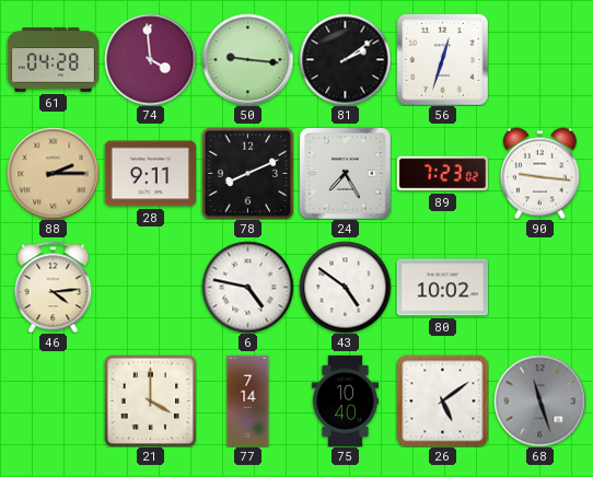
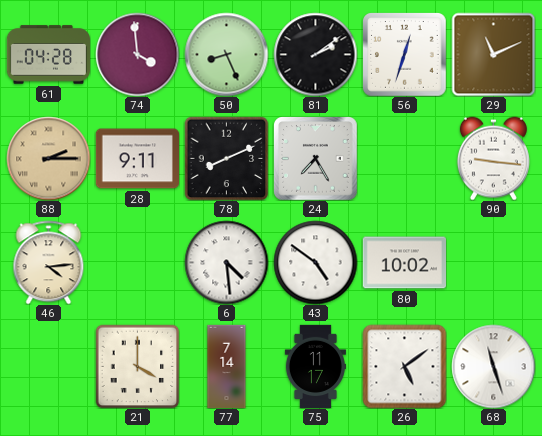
50: 9:16 -> 8:26
29: none -> 11:11
89: 7:23 -> none
6: 4:47 -> 4:29
75: 10:40 -> 11:17
68 dial: grey -> white
